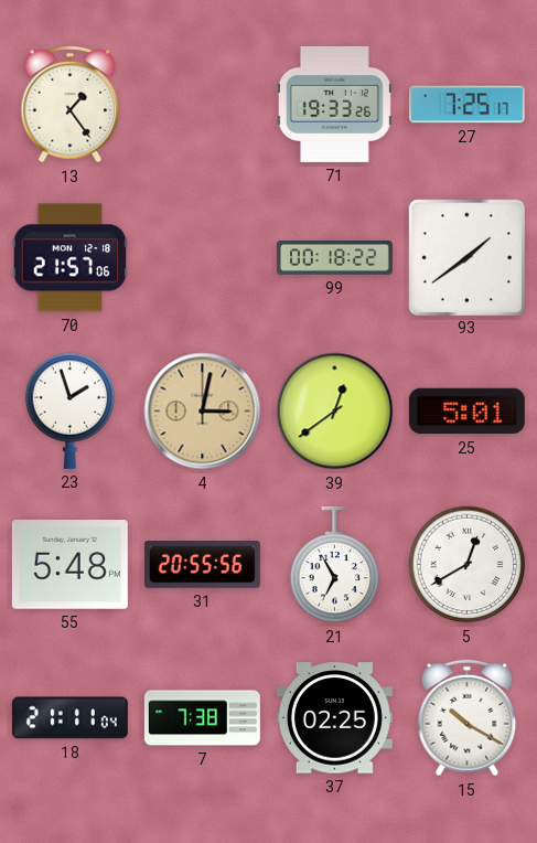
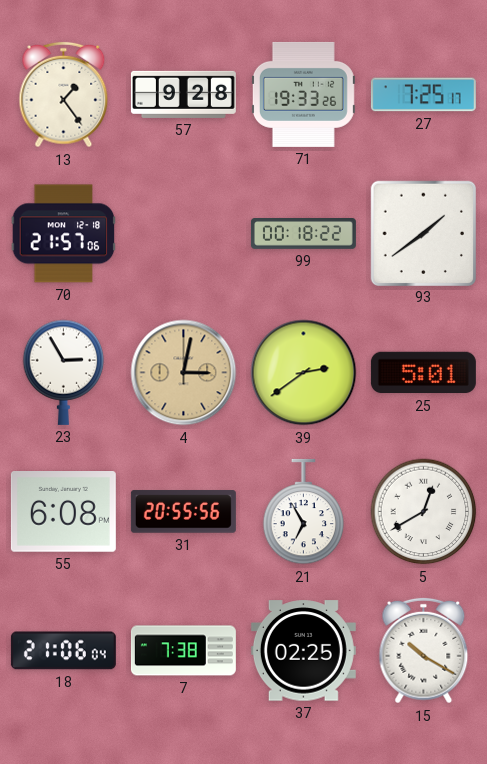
57: none -> 9:28
23: 1:57 -> 2:55
39: 12:39 -> 2:39
55: 5:48 -> 6:08
18: 21:11 -> 21:06
